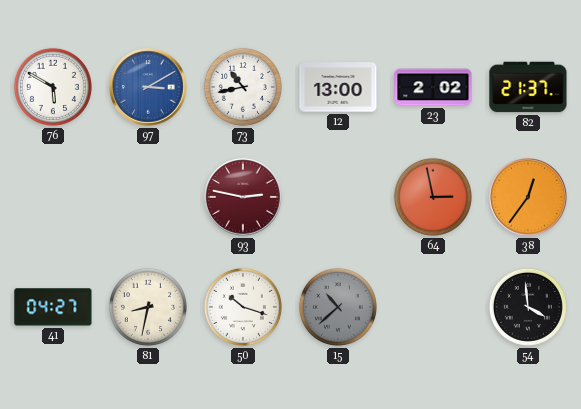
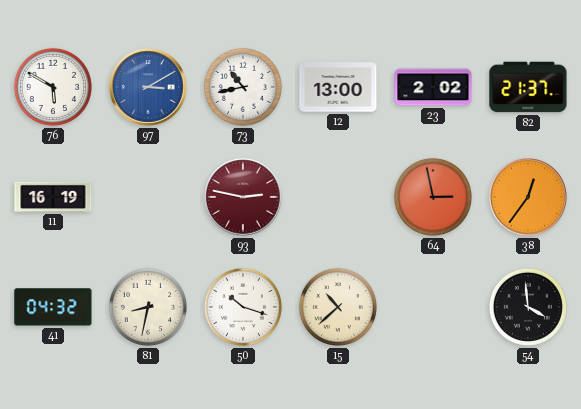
11: none -> 16:19
41: 04:27 -> 04:32
15 dial: grey -> cream
